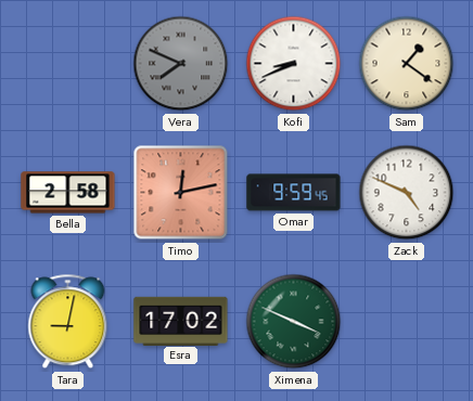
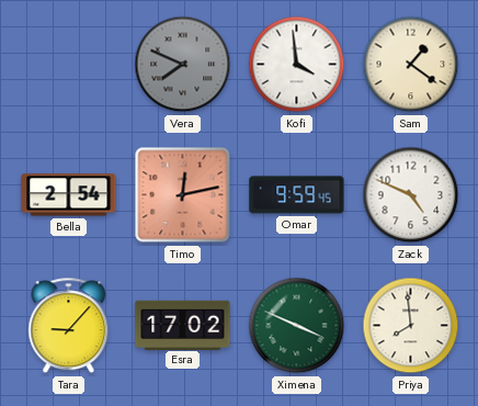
Kofi: 8:41 -> 3:59
Bella: 2:58 -> 2:54
Tara: 9:02 -> 9:07
Priya: none -> 7:59
